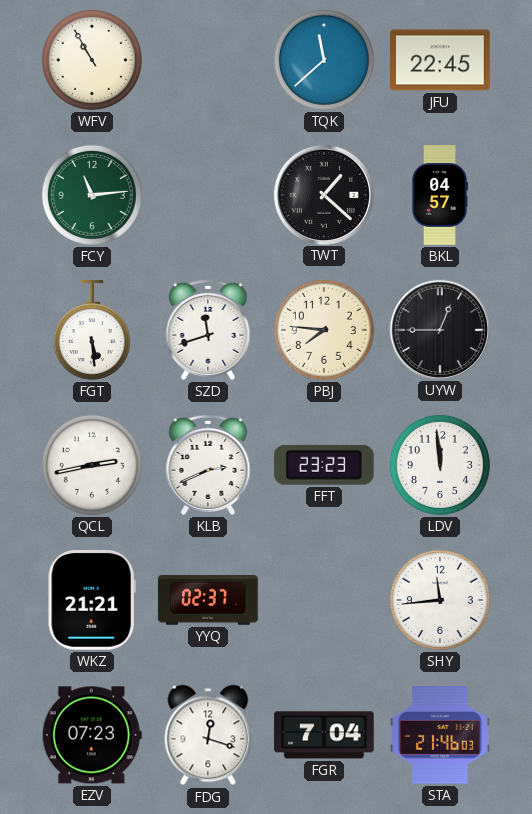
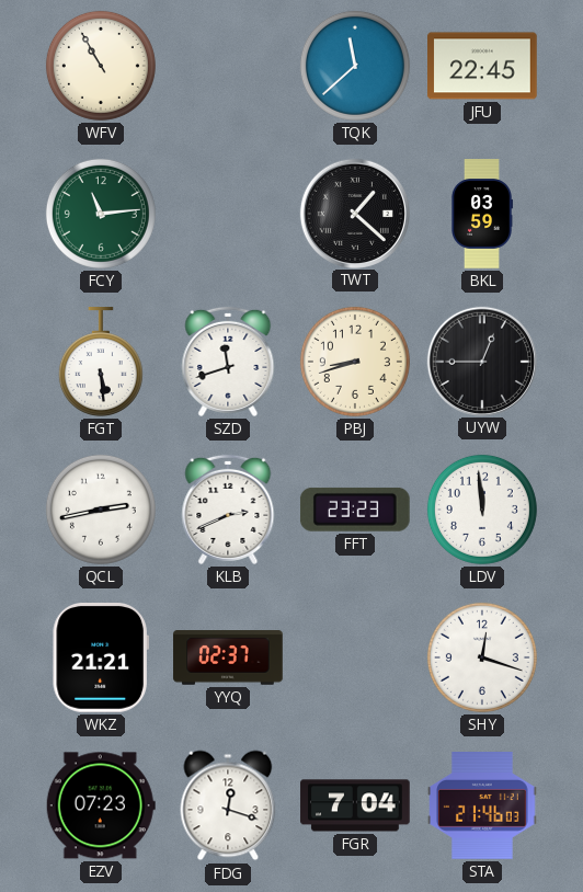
BKL: 04:57 -> 03:59
PBJ: 7:46 -> 8:42
SHY: 11:44 -> 12:18
